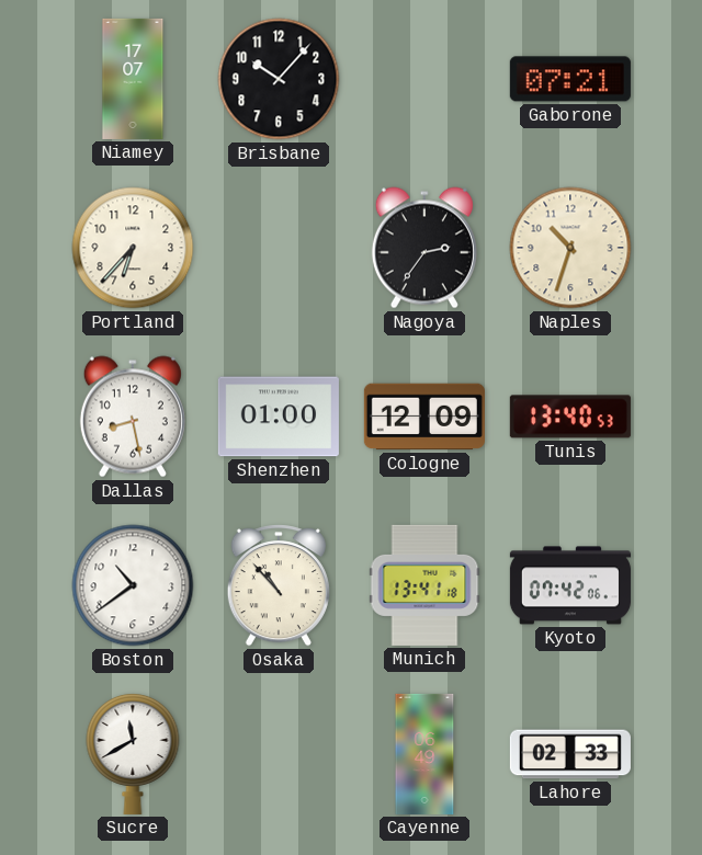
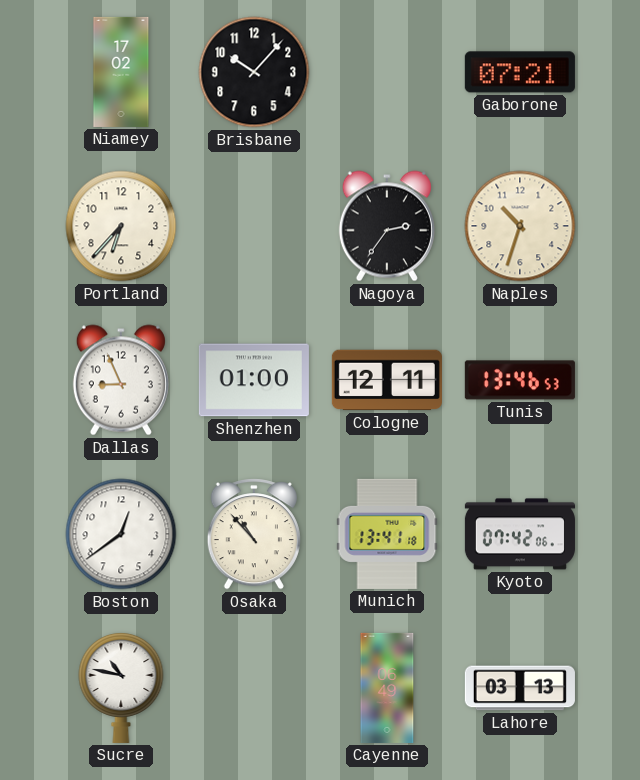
Niamey: 17:07 -> 17:02
Dallas: 8:28 -> 8:56
Cologne: 12:09 -> 12:11
Tunis: 13:40 -> 13:46
Boston: 10:39 -> 12:39
Sucre: 11:40 -> 10:47
Lahore: 02:33 -> 03:13
